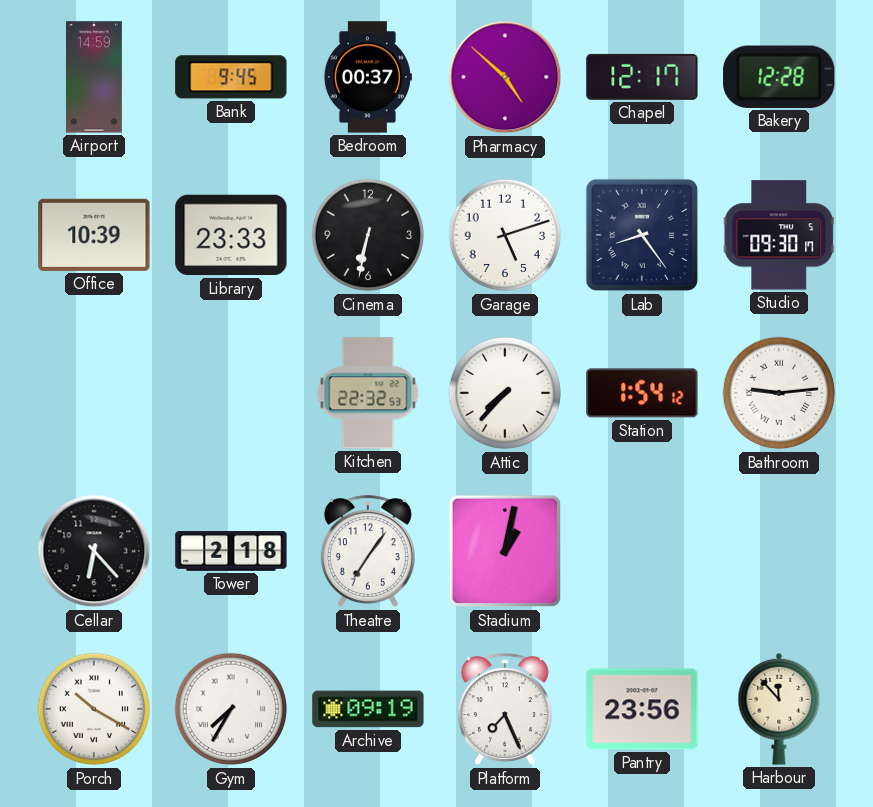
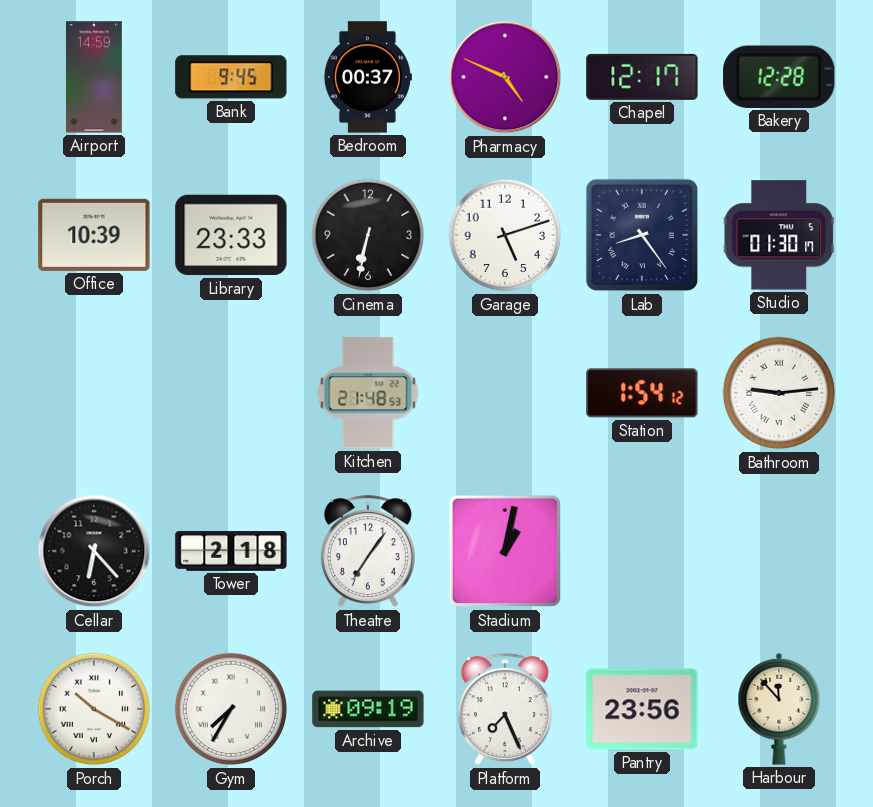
Pharmacy: 4:52 -> 4:49
Studio: 09:30 -> 01:30
Kitchen: 22:32 -> 21:48
Attic: 7:37 -> none
